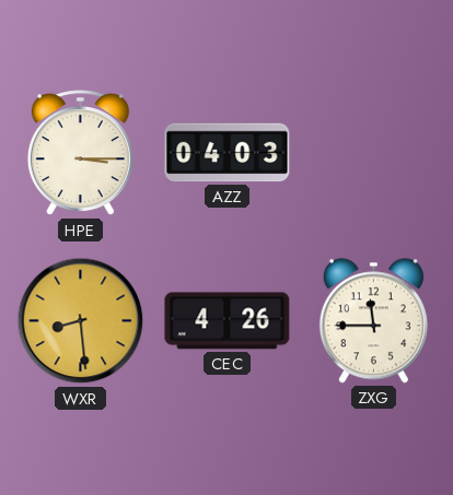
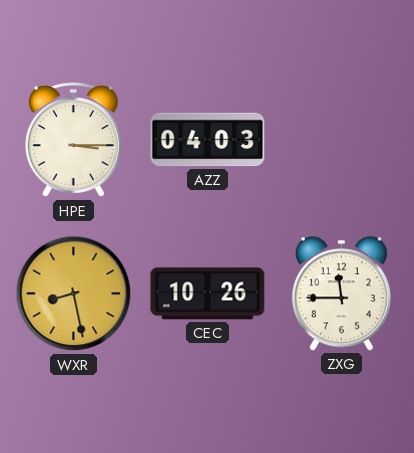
WXR: 8:29 -> 8:28
CEC: 4:26 -> 10:26
